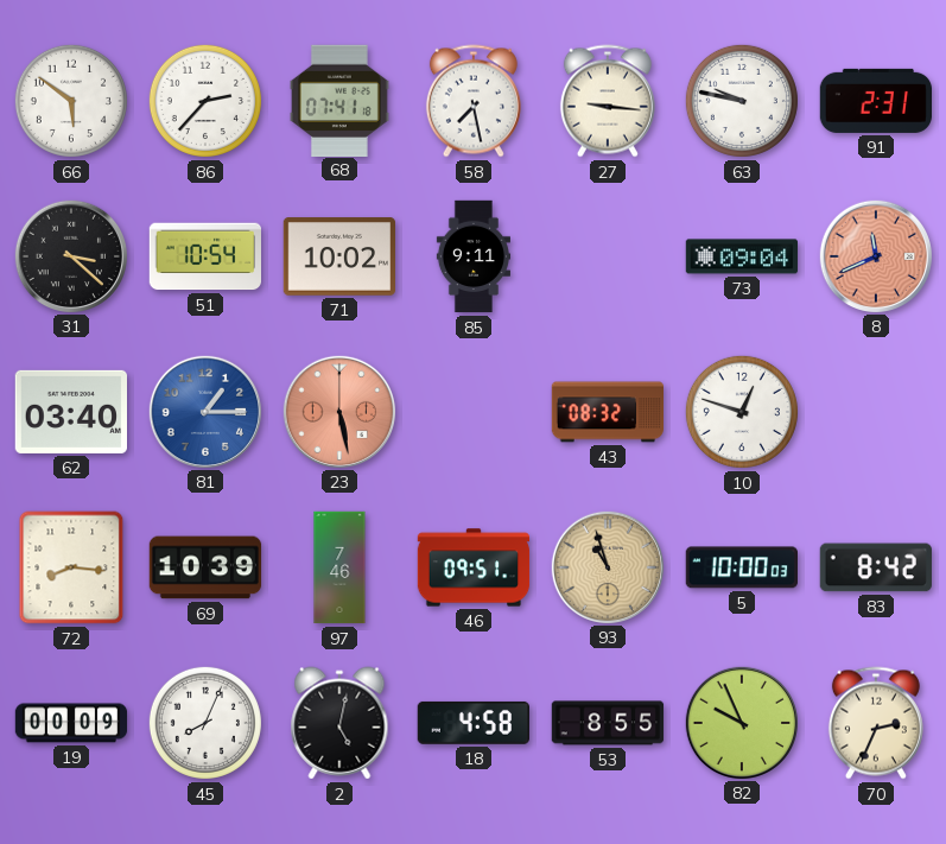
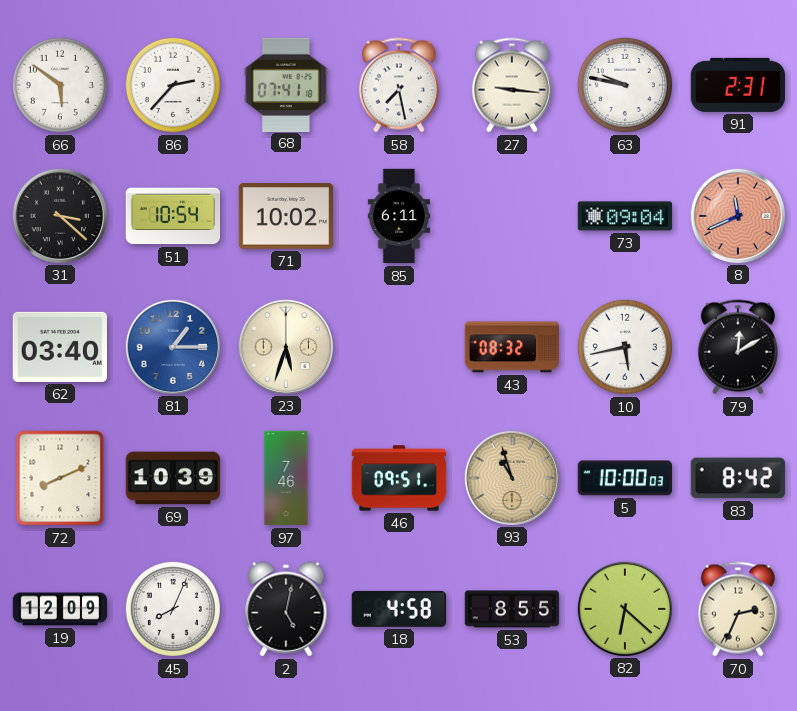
85: 9:11 -> 6:11
23: 5:28 -> 5:33
23 dial: salmon -> cream
10: 12:48 -> 5:43
79: none -> 12:10
72: 8:16 -> 8:11
19: 00:09 -> 12:09
82: 9:56 -> 6:22
